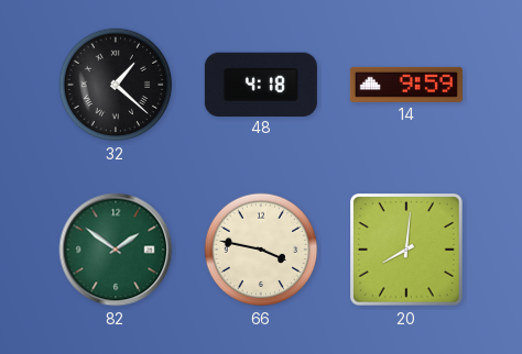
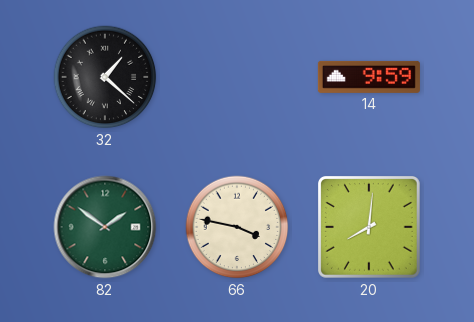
48: 4:18 -> none
